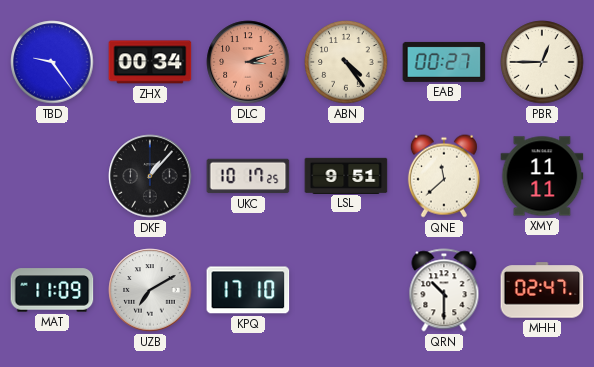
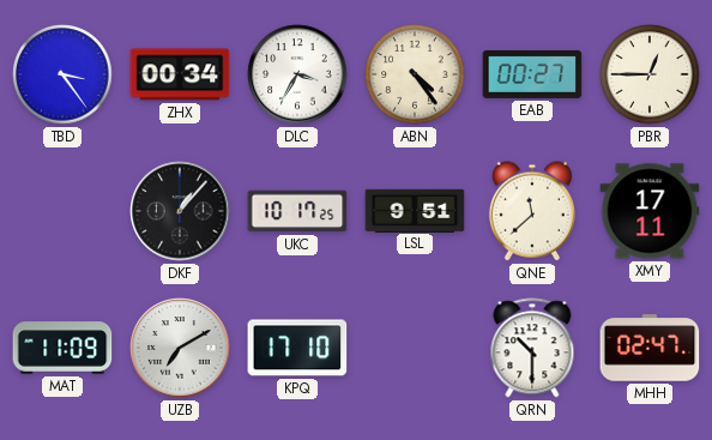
TBD: 9:24 -> 3:24
DLC: 3:12 -> 3:35
DLC dial: salmon -> white
XMY: 11:11 -> 17:11
